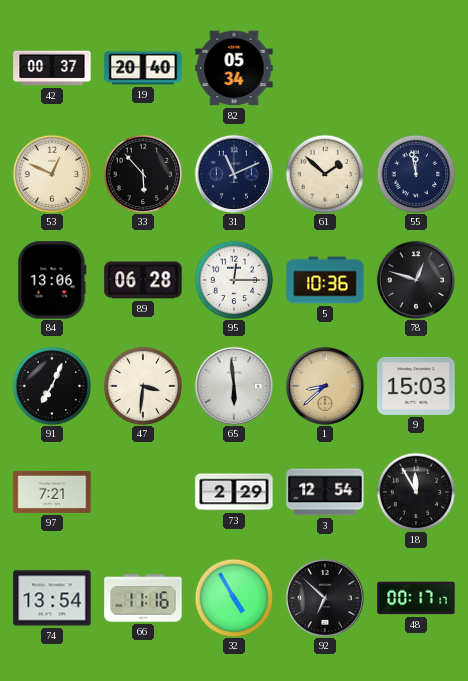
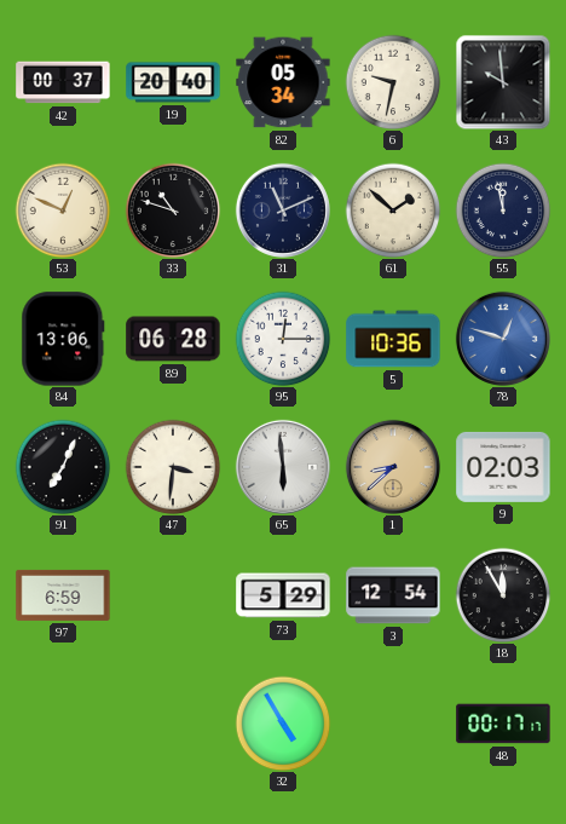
6: none -> 9:32
43: none -> 9:59
33: 5:53 -> 10:48
78 dial: black -> blue
9: 15:03 -> 02:03
97: 7:21 -> 6:59
73: 2:29 -> 5:29
74: 13:54 -> none
66: 11:16 -> none
92: 6:52 -> none
